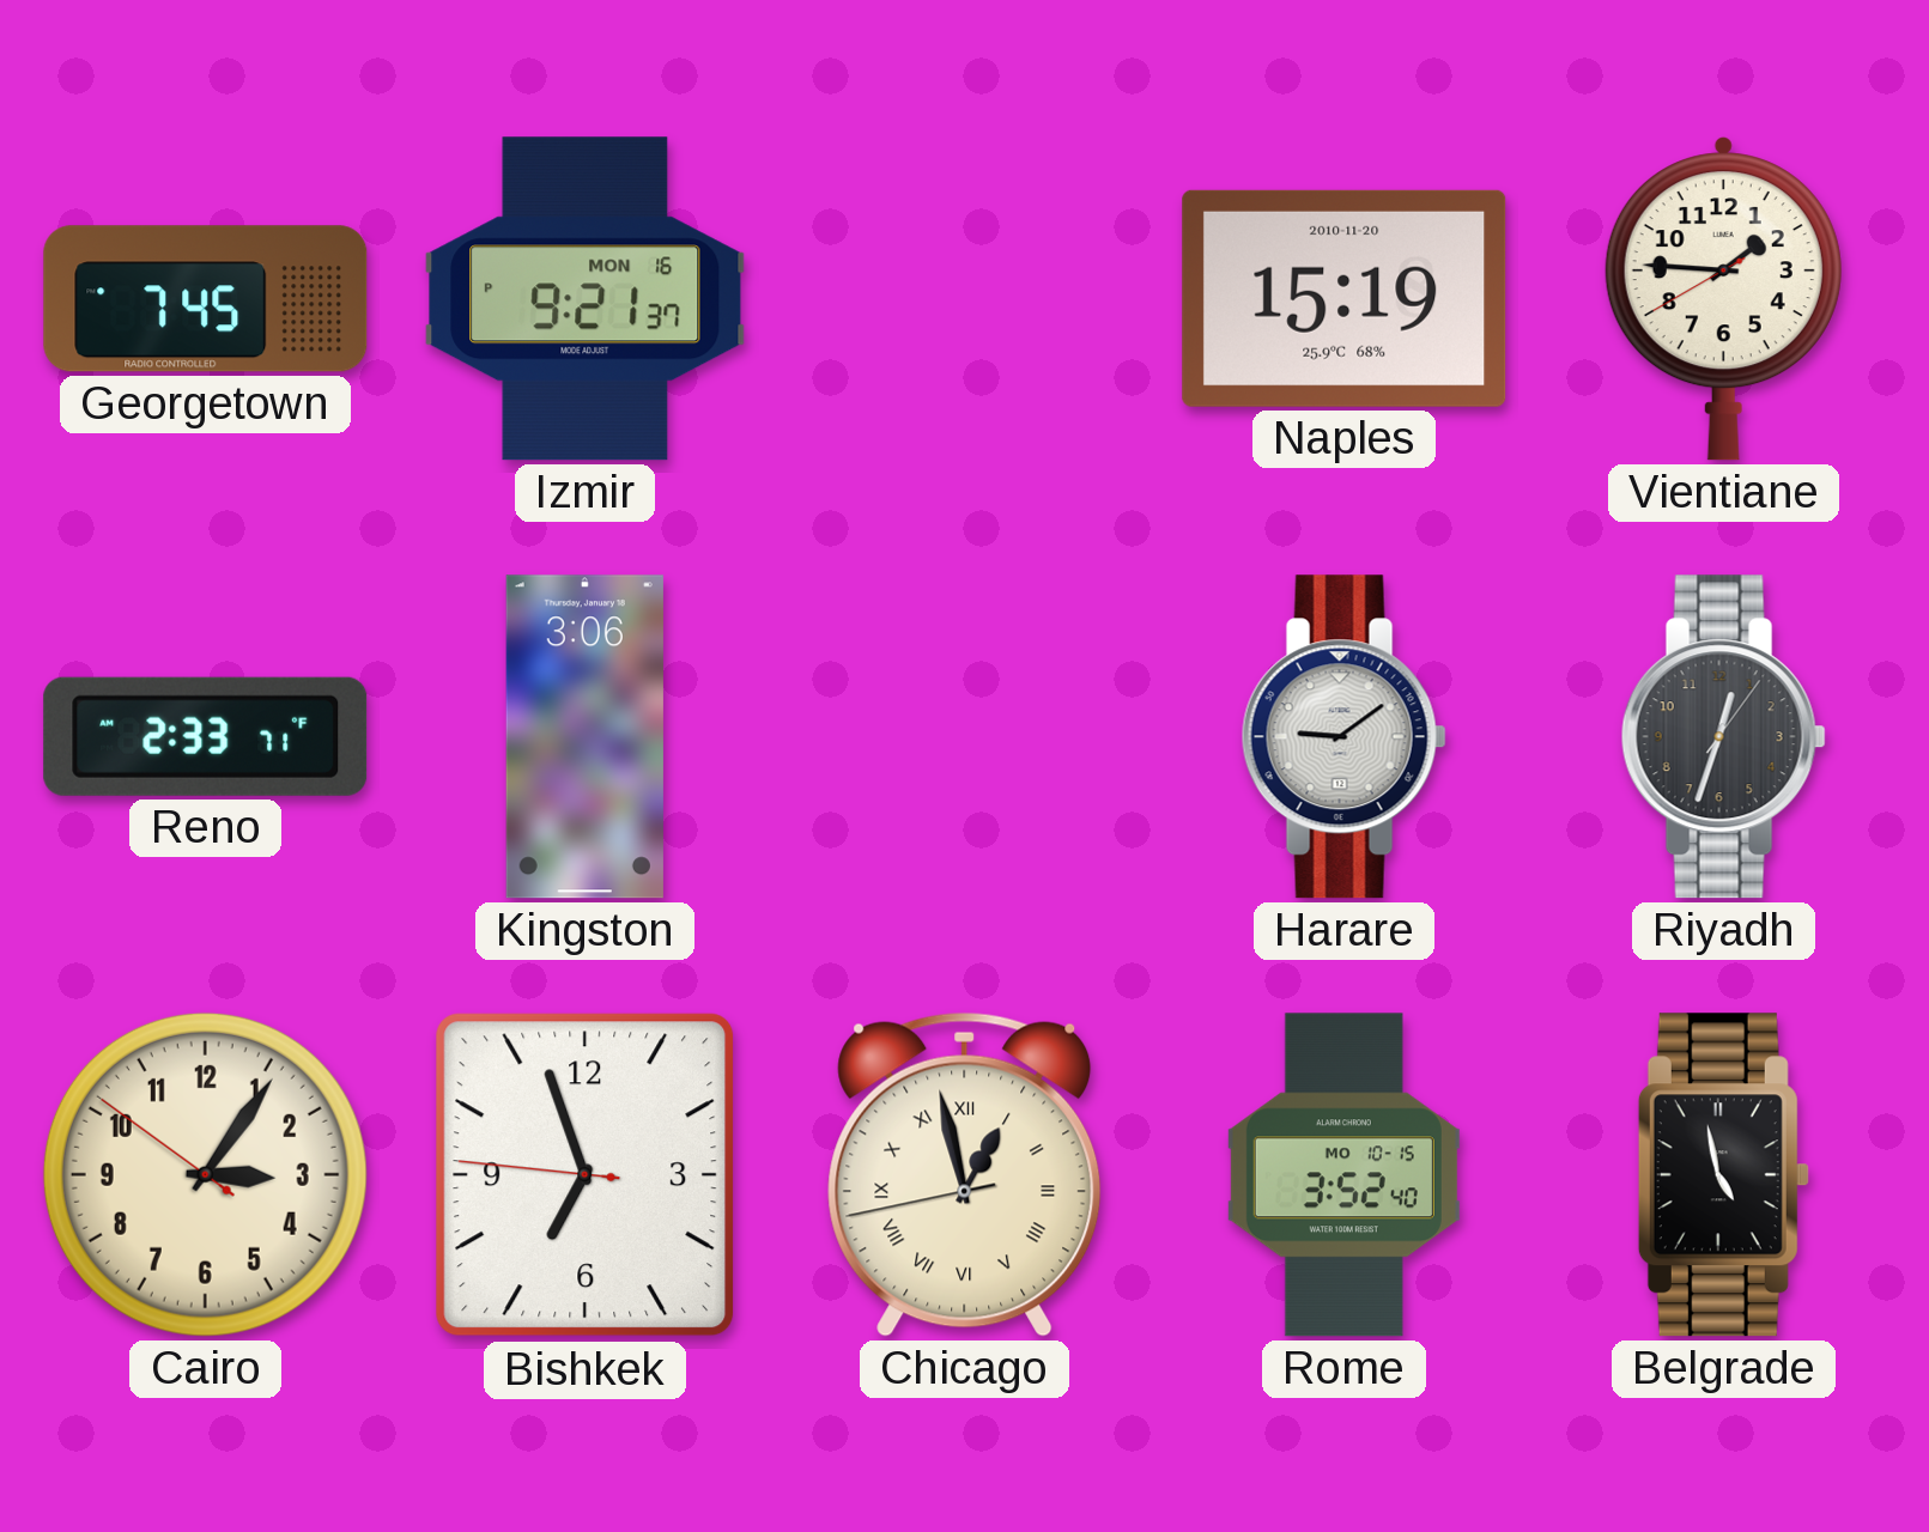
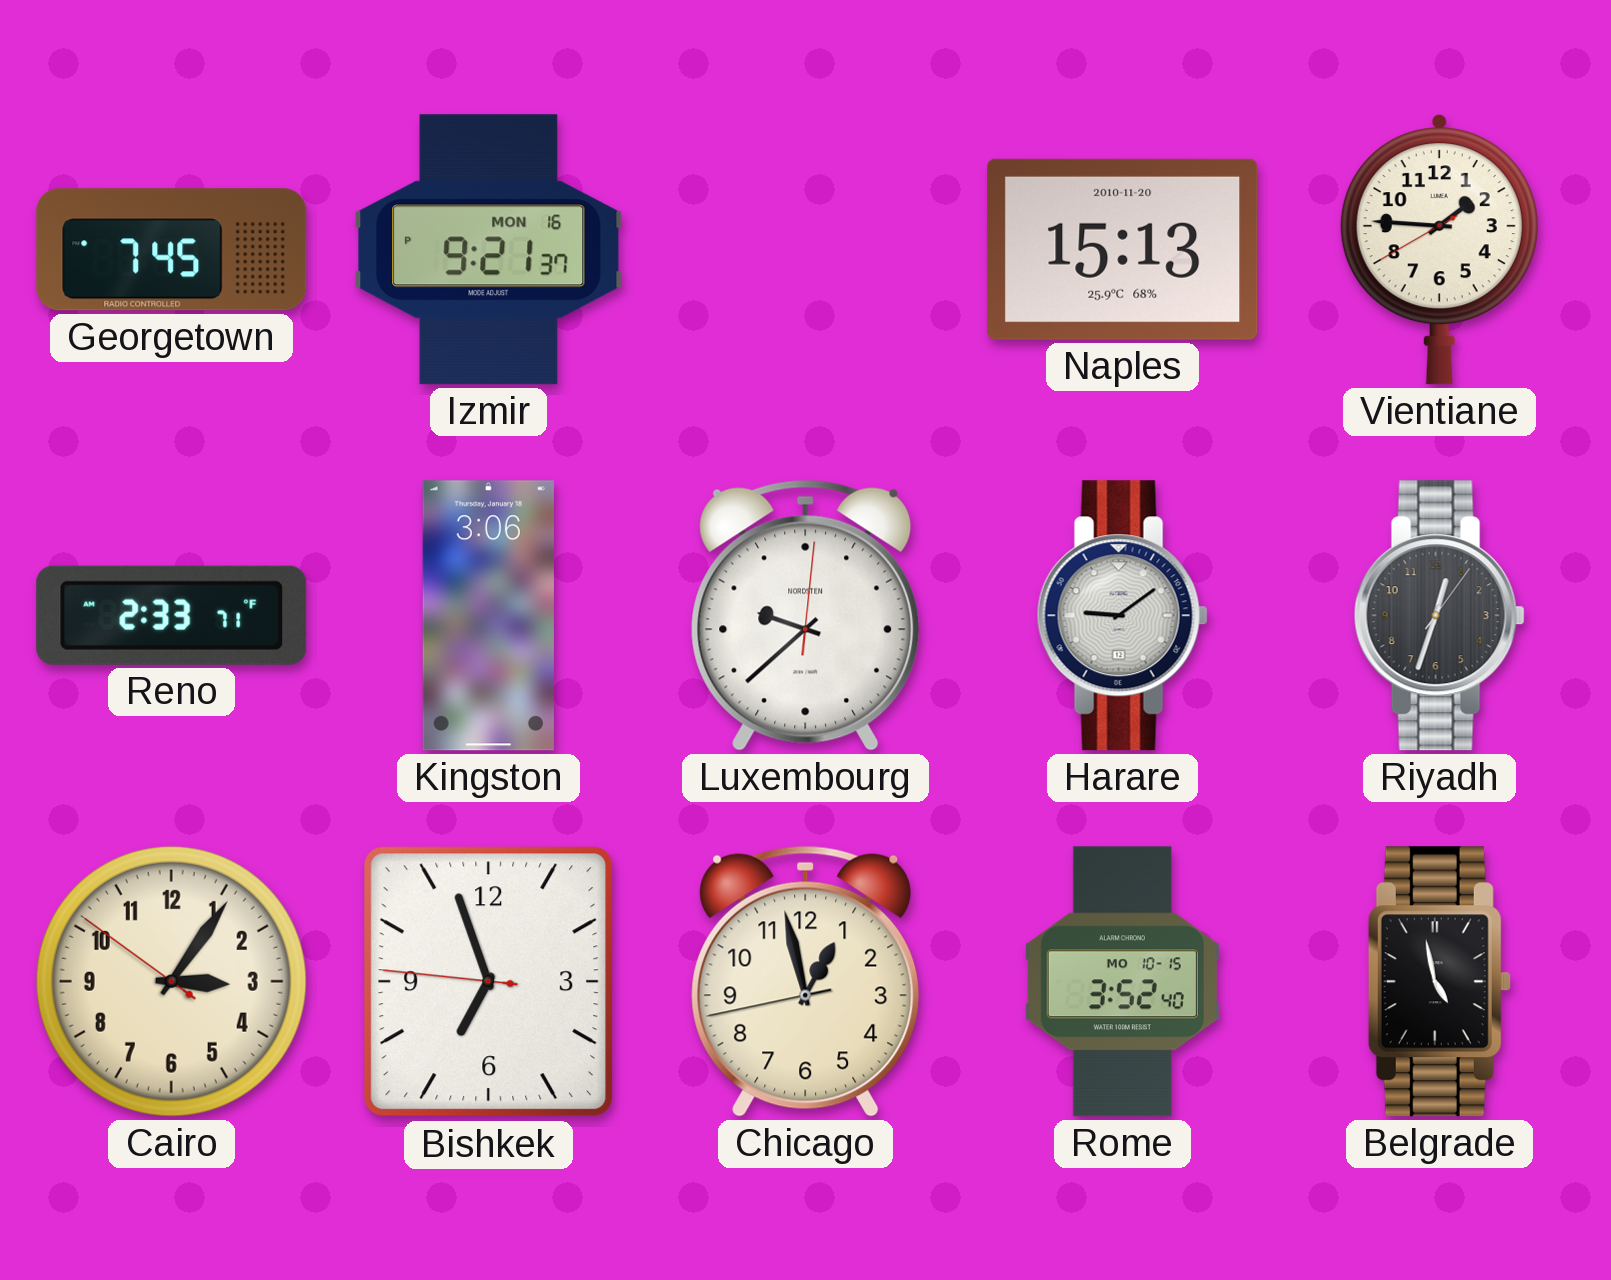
Naples: 15:19 -> 15:13
Luxembourg: none -> 9:38
Chicago numerals: Roman -> Arabic
